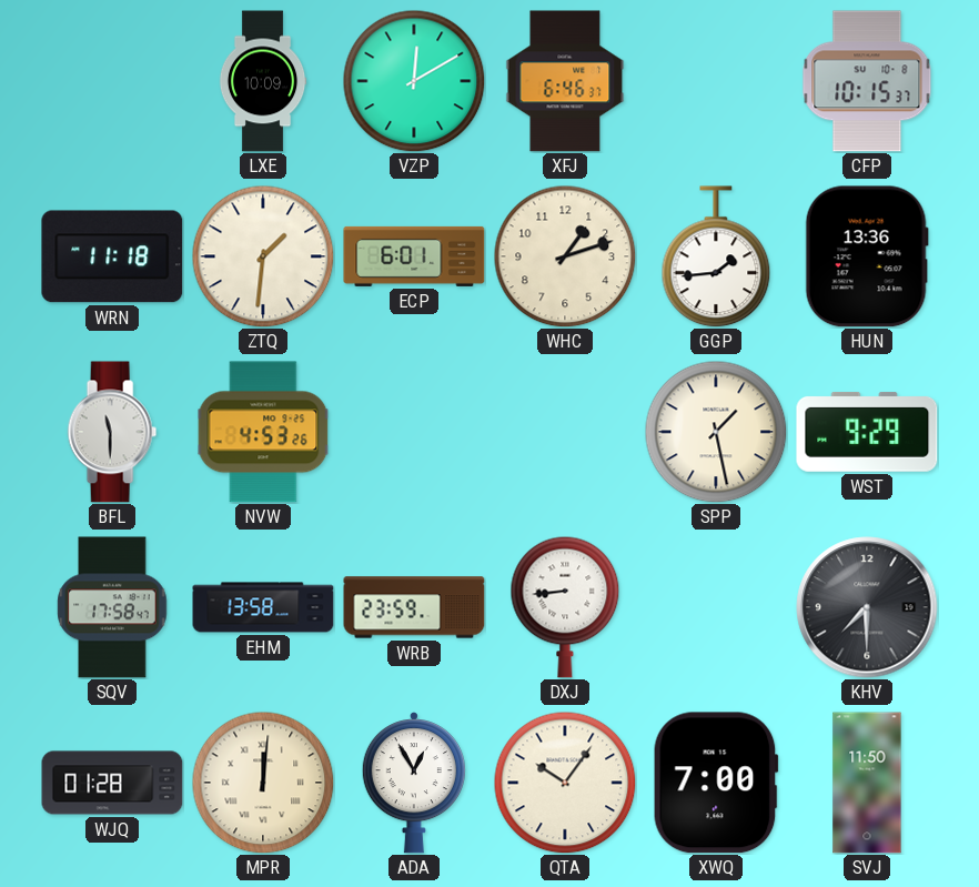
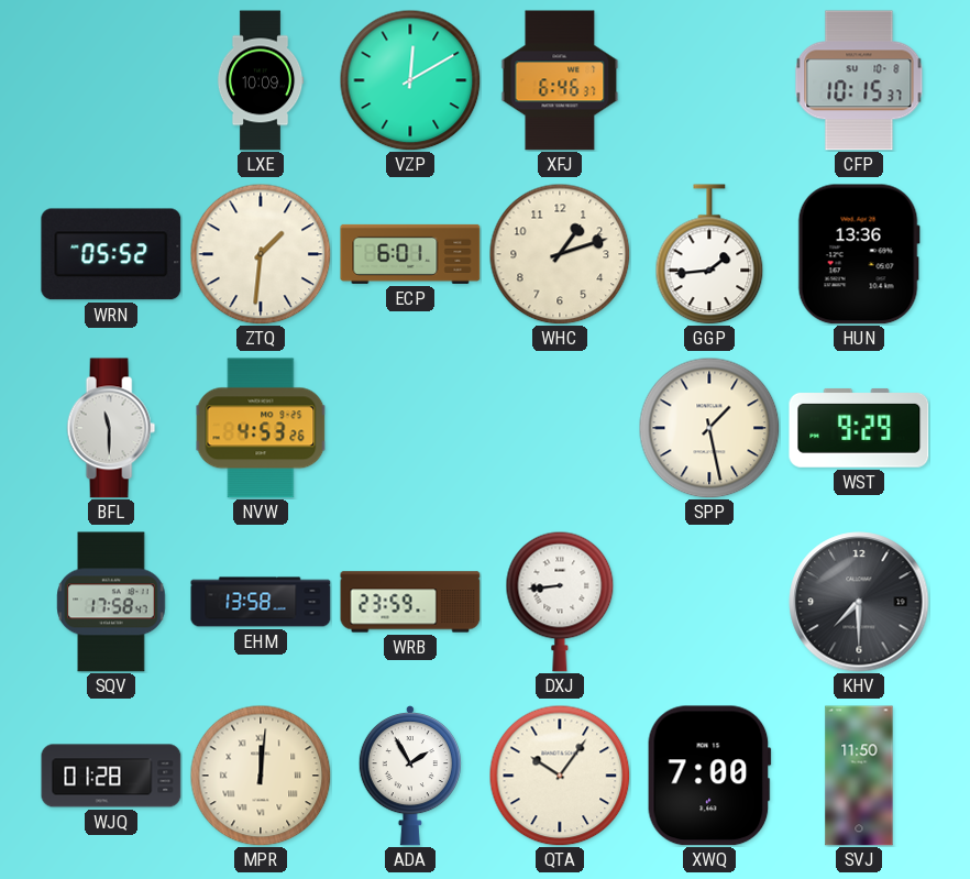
WRN: 11:18 -> 05:52
ADA: 12:55 -> 1:55
